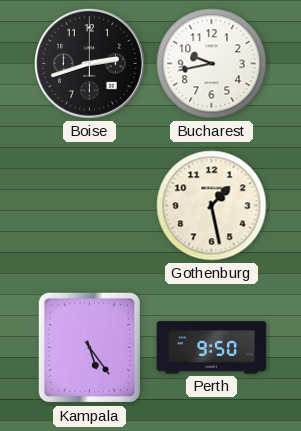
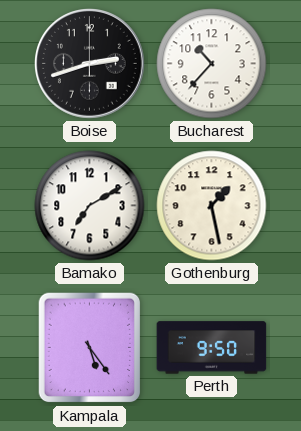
Bucharest: 9:43 -> 10:37
Bamako: none -> 7:10
